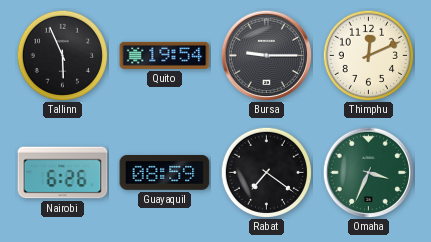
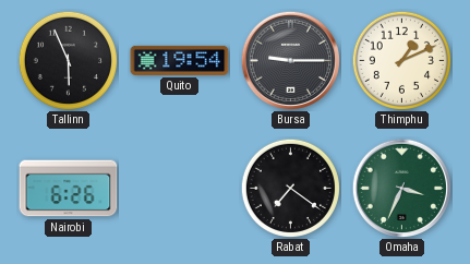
Thimphu: 12:11 -> 1:11
Guayaquil: 08:59 -> none
